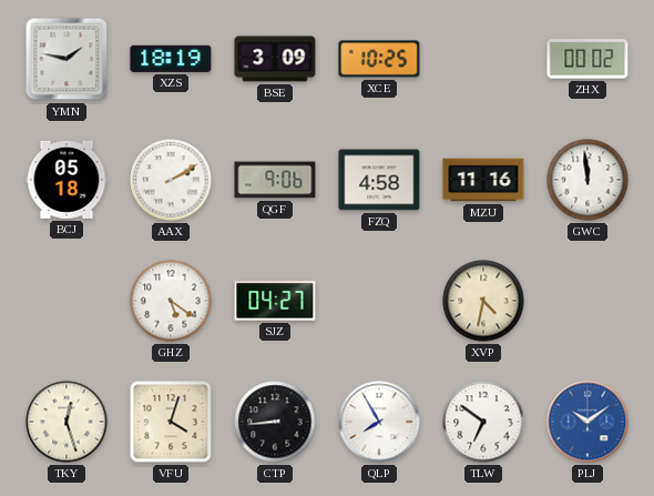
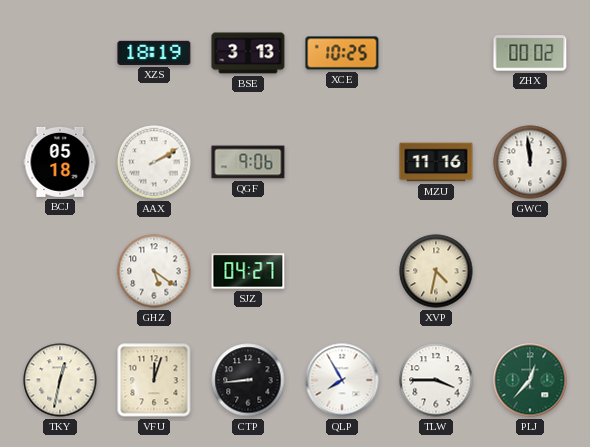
YMN: 1:47 -> none
BSE: 3:09 -> 3:13
FZQ: 4:58 -> none
TKY: 12:27 -> 12:32
VFU: 4:03 -> 12:03
TLW: 6:51 -> 3:45
PLJ: 10:09 -> 12:37
PLJ dial: blue -> green
